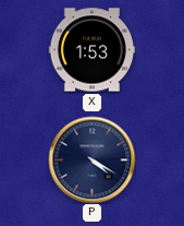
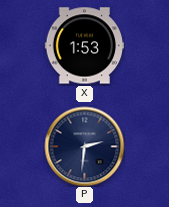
P: 4:20 -> 2:31
